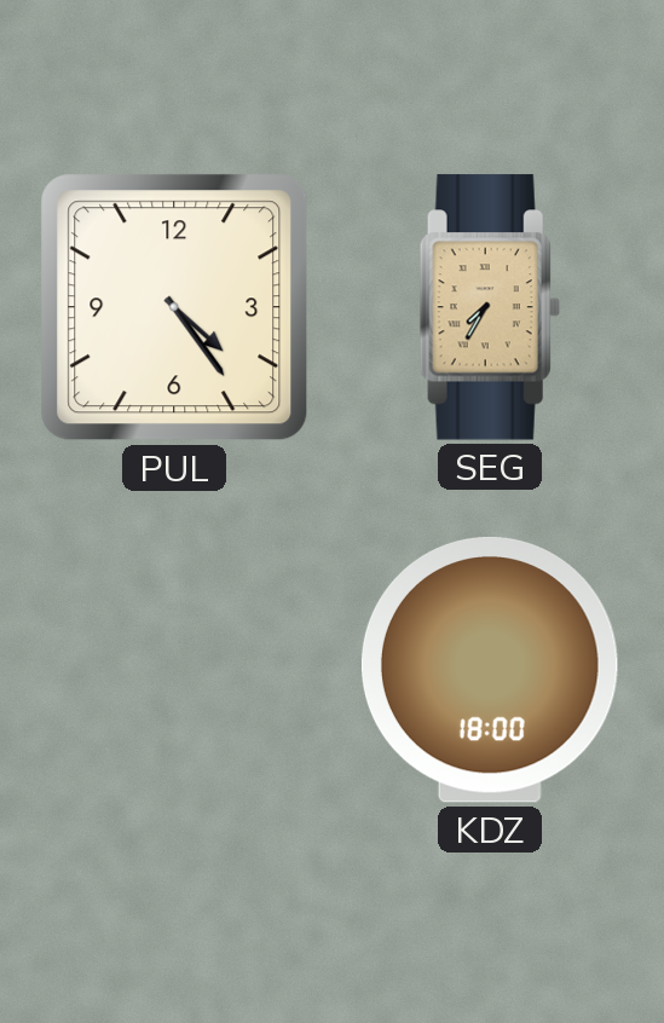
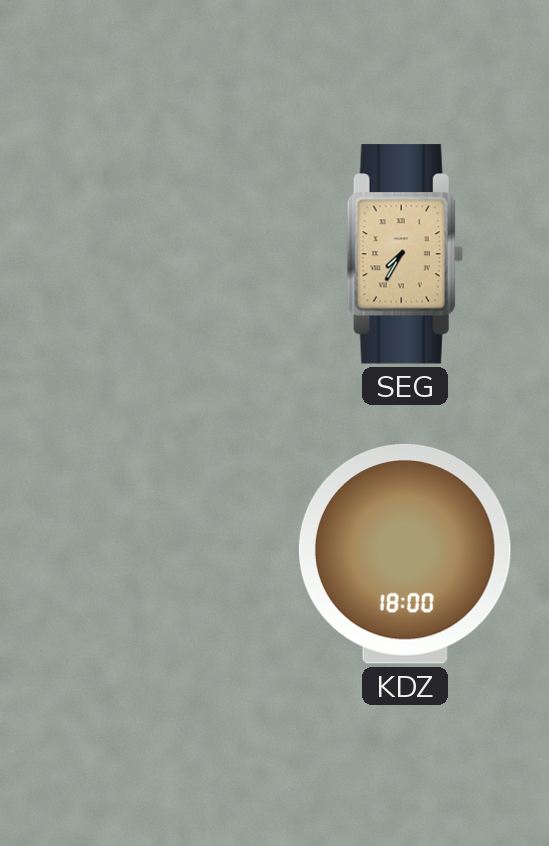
PUL: 4:24 -> none
